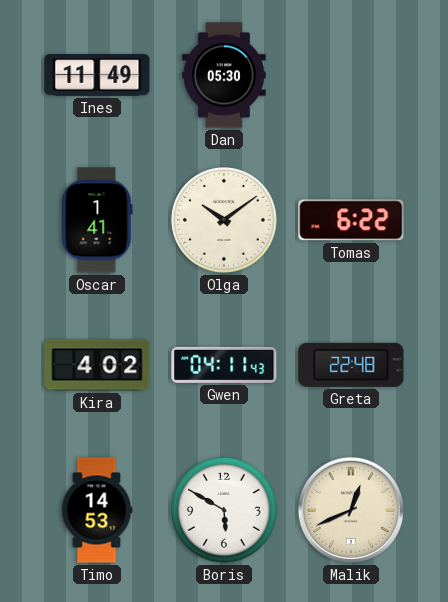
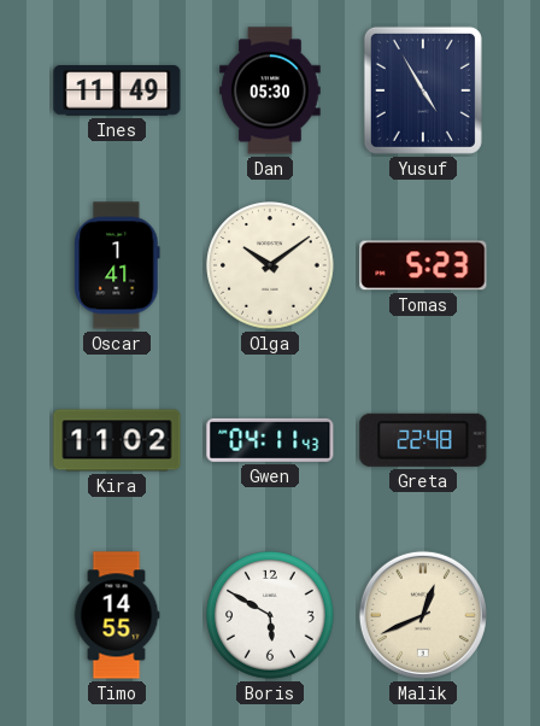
Yusuf: none -> 4:55
Tomas: 6:22 -> 5:23
Kira: 4:02 -> 11:02
Timo: 14:53 -> 14:55
